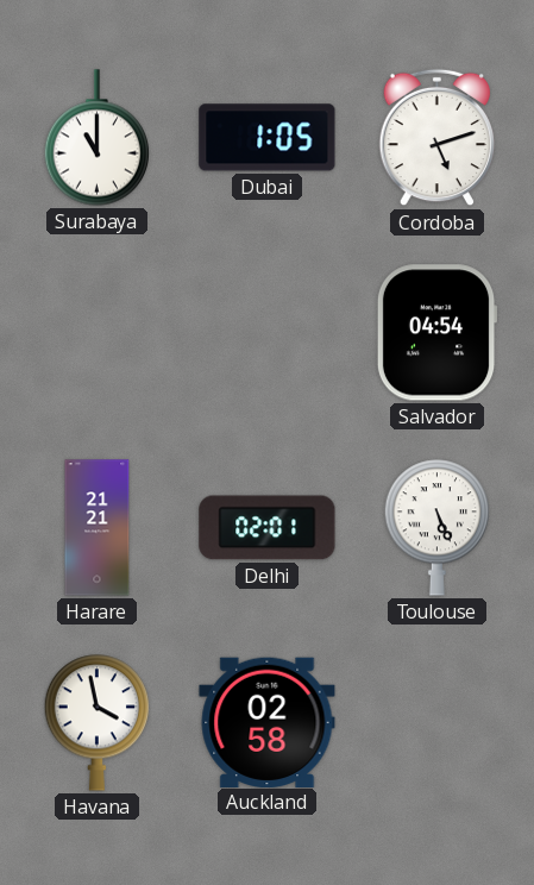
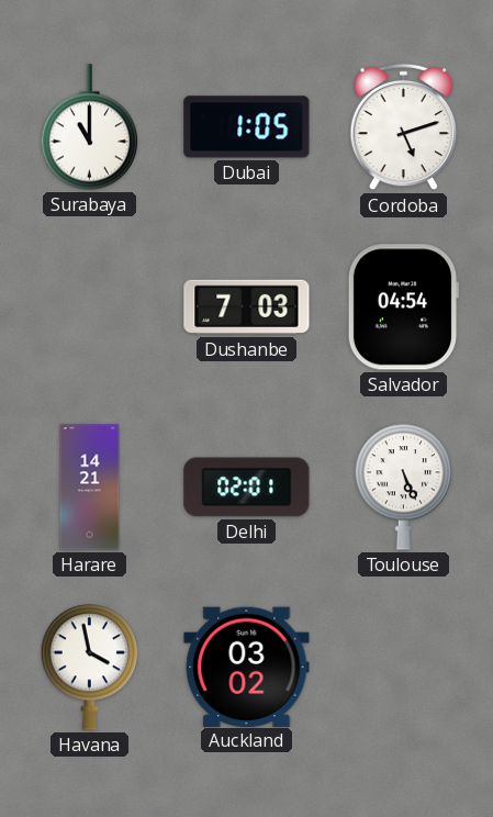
Dushanbe: none -> 7:03
Harare: 21:21 -> 14:21
Auckland: 02:58 -> 03:02
